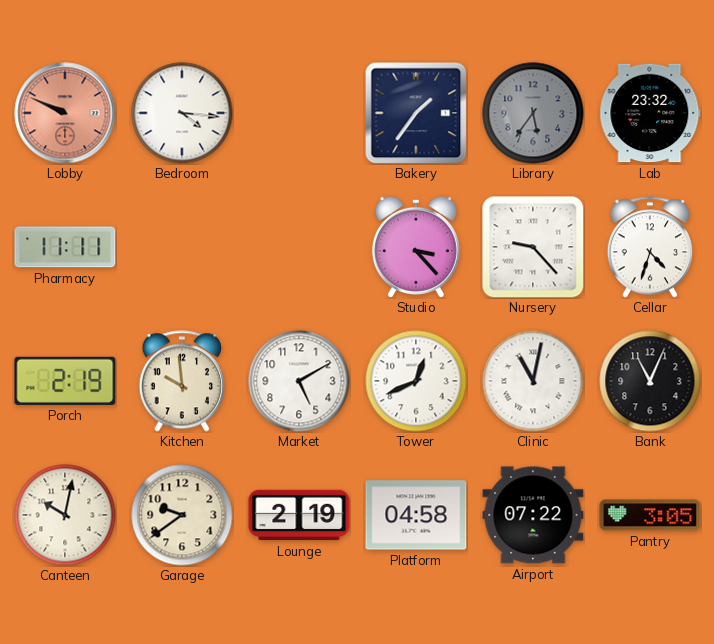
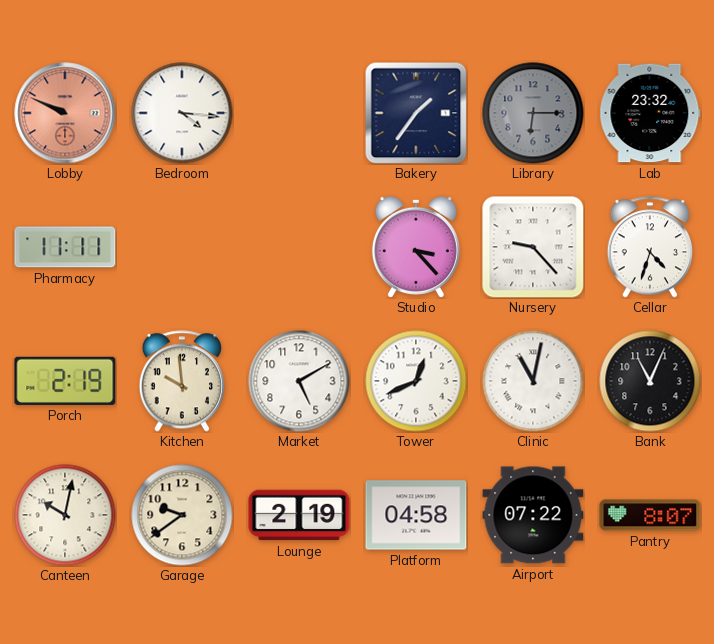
Library: 5:36 -> 6:15
Pantry: 3:05 -> 8:07
